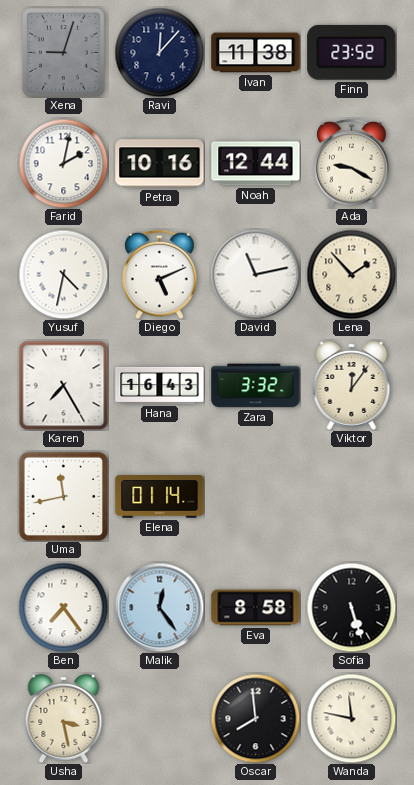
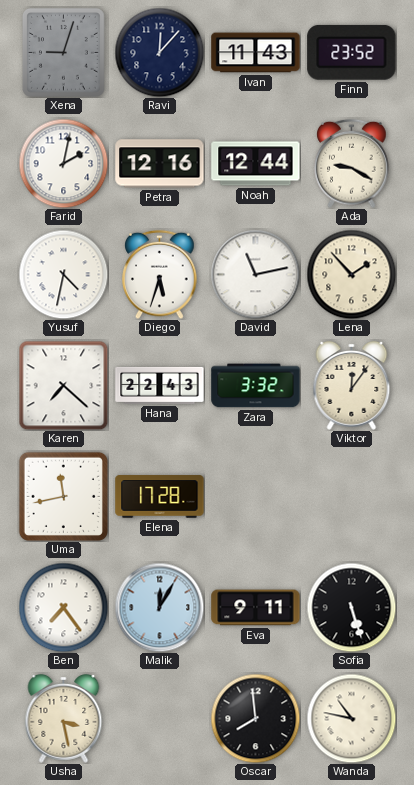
Ivan: 11:38 -> 11:43
Petra: 10:16 -> 12:16
Diego: 5:11 -> 5:33
Karen: 7:25 -> 7:22
Hana: 16:43 -> 22:43
Elena: 01:14 -> 17:28
Malik: 12:24 -> 12:05
Eva: 8:58 -> 9:11
Wanda: 11:47 -> 10:47
